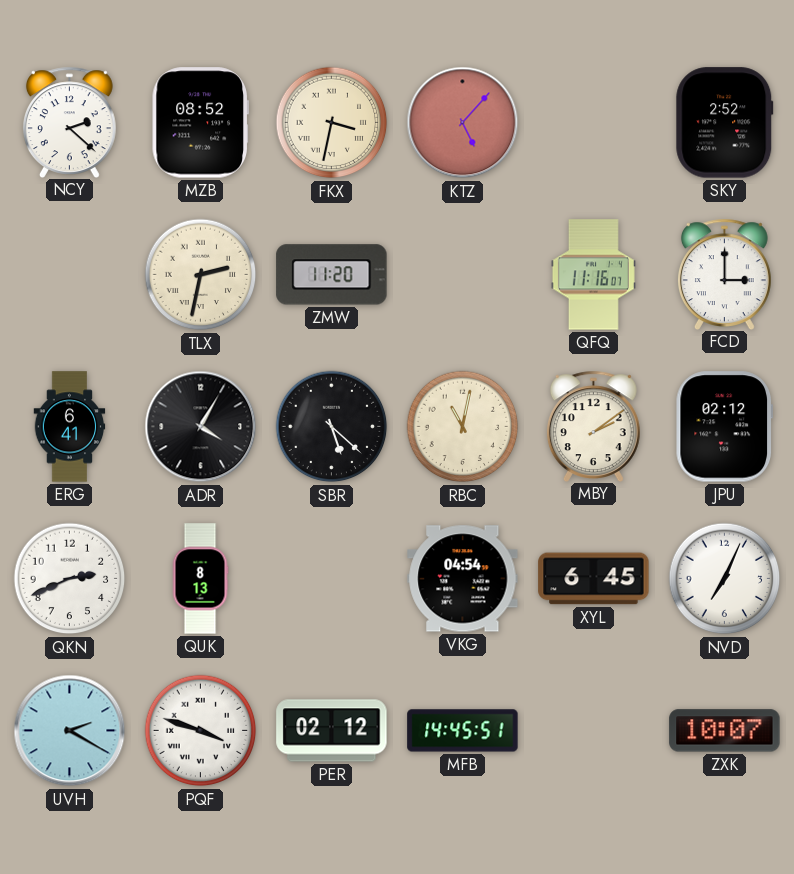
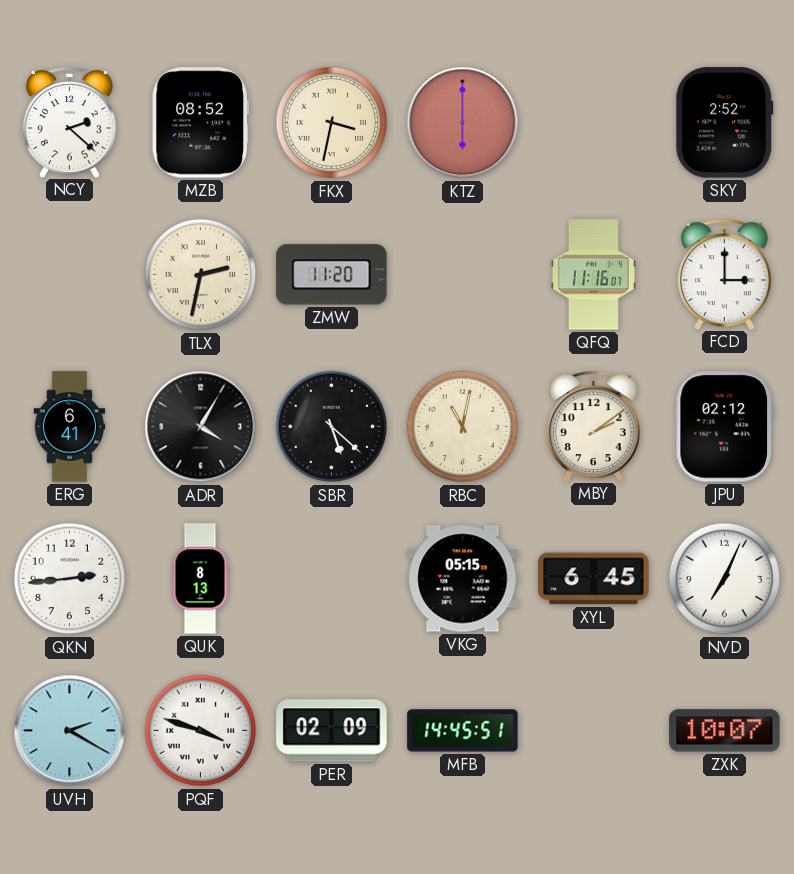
KTZ: 5:07 -> 6:00
QKN: 2:41 -> 2:44
VKG: 04:54 -> 05:15
PER: 02:12 -> 02:09
